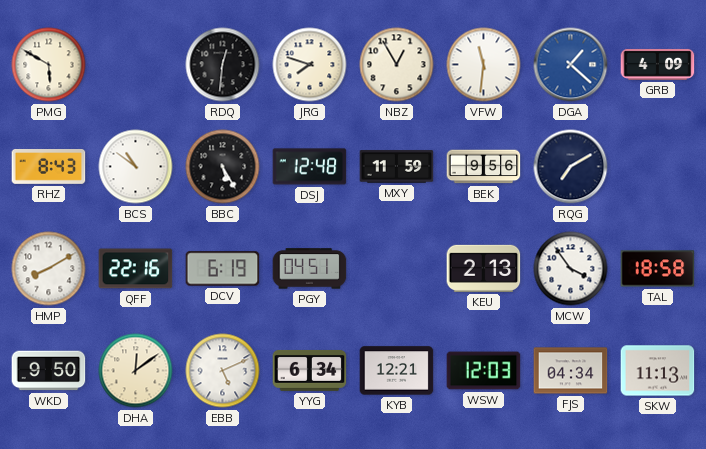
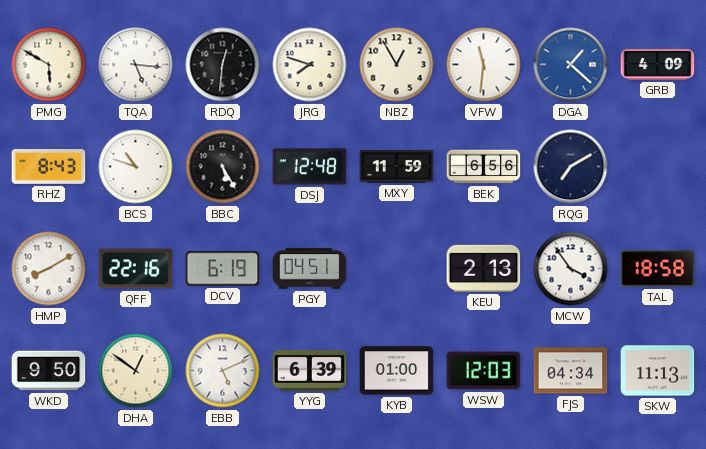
TQA: none -> 5:16
BCS: 10:51 -> 10:48
BEK: 9:56 -> 6:56
DHA: 12:09 -> 12:51
YYG: 6:34 -> 6:39
KYB: 12:21 -> 01:00
